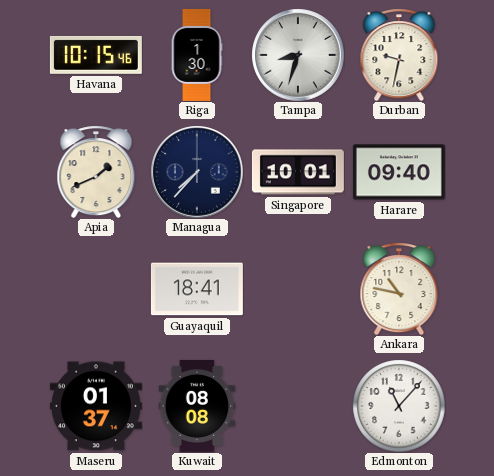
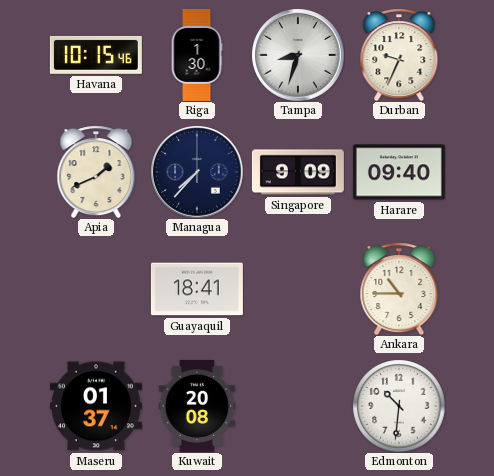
Durban: 9:32 -> 9:34
Singapore: 10:01 -> 9:09
Ankara: 10:47 -> 10:45
Kuwait: 08:08 -> 20:08
Edmonton: 11:07 -> 10:31
